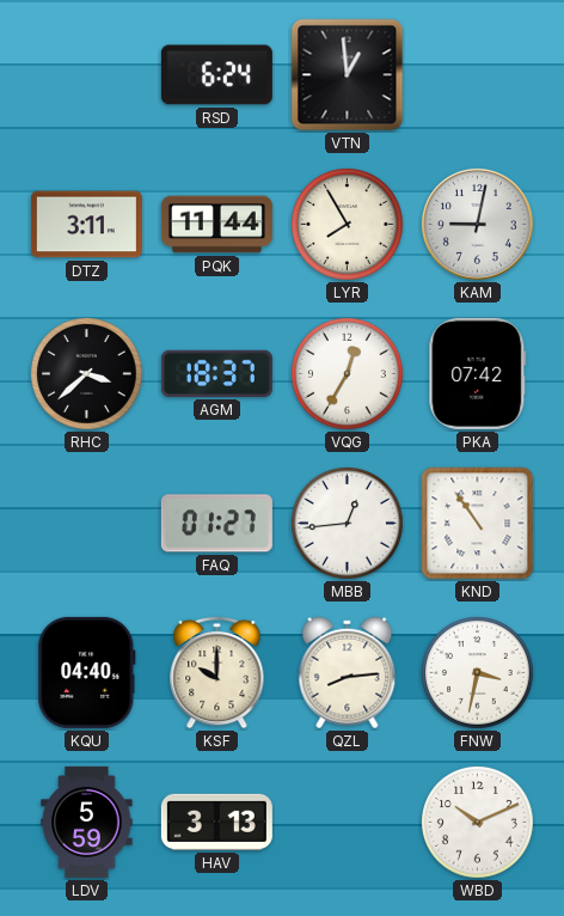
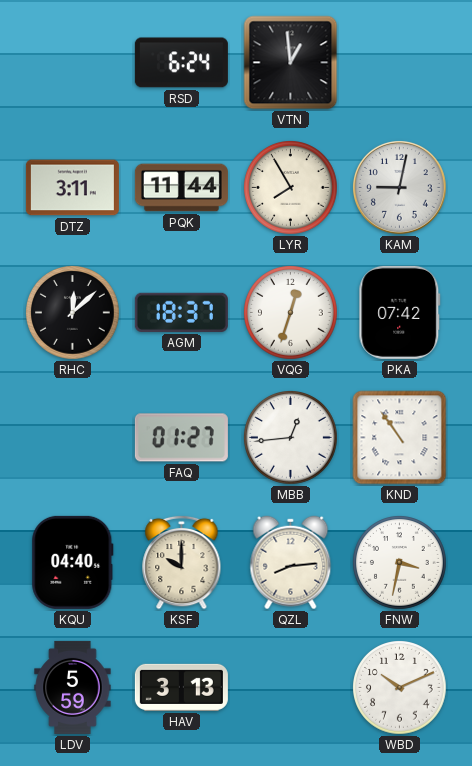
RHC: 3:38 -> 12:08
VQG: 12:35 -> 12:33
